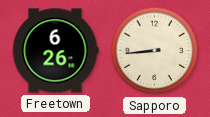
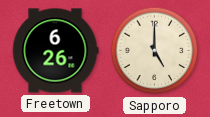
Sapporo: 8:44 -> 5:00
